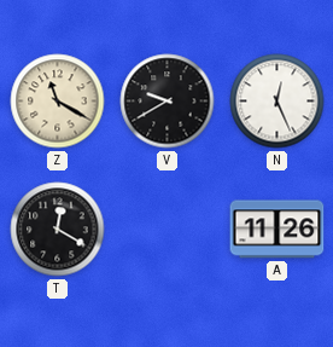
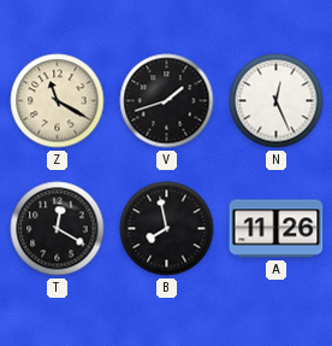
V: 9:40 -> 1:42
B: none -> 7:58
